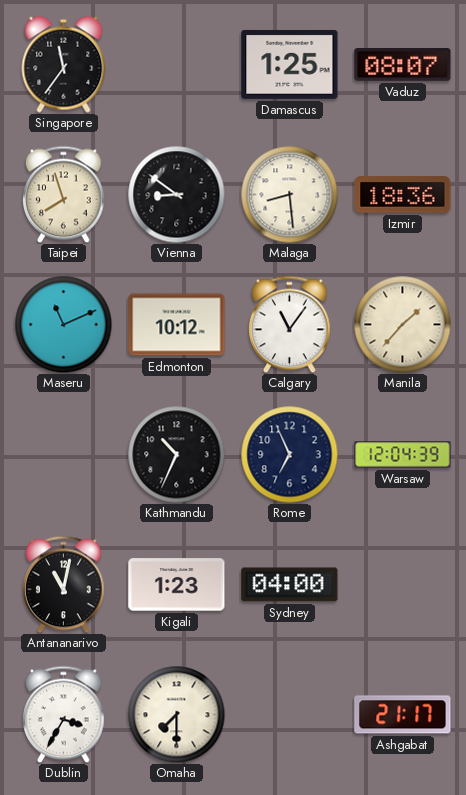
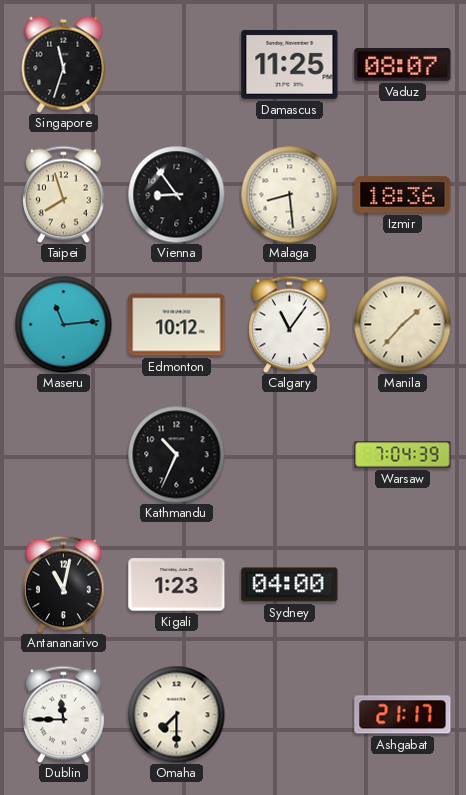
Singapore: 11:36 -> 11:33
Damascus: 1:25 -> 11:25
Vienna: 8:51 -> 8:54
Maseru: 11:11 -> 11:14
Rome: 6:56 -> none
Warsaw: 12:04 -> 7:04
Dublin: 3:35 -> 11:45
